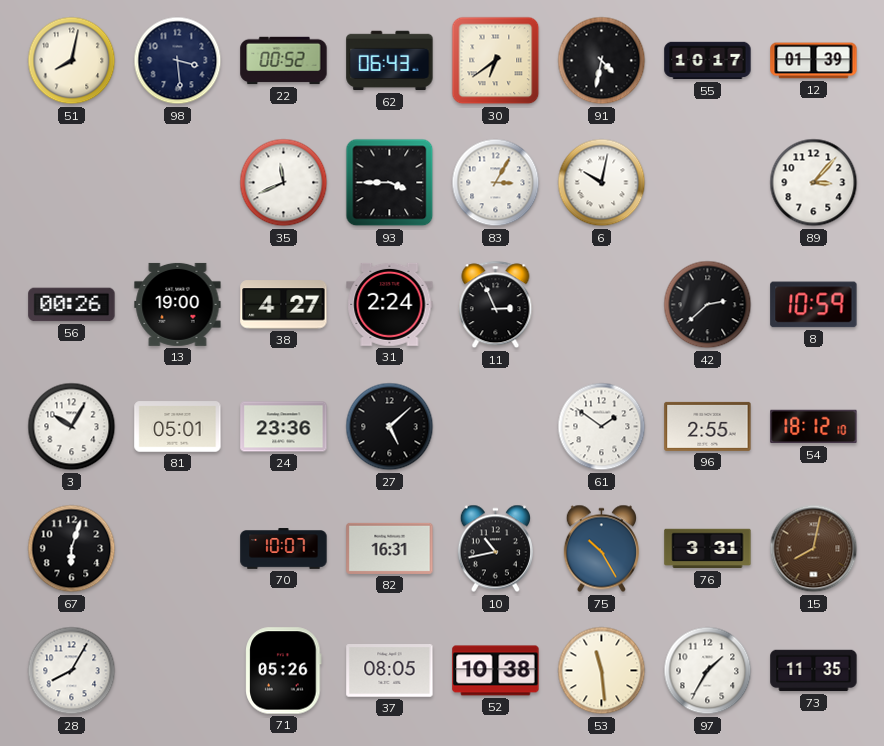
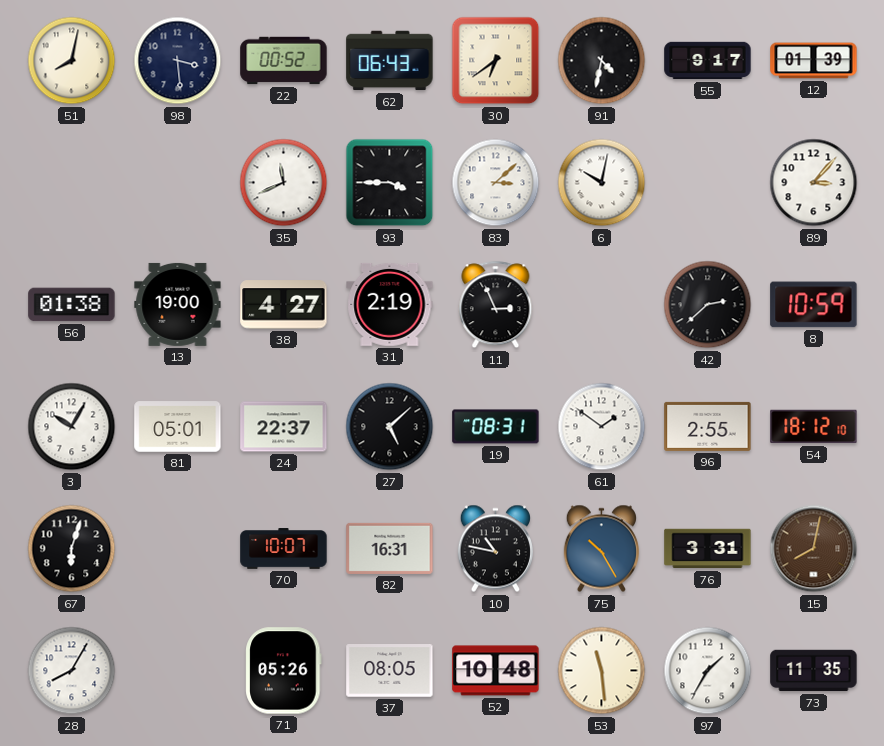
55: 10:17 -> 9:17
83: 3:05 -> 3:08
56: 00:26 -> 01:38
31: 2:24 -> 2:19
24: 23:36 -> 22:37
19: none -> 08:31
10: 10:43 -> 10:47
52: 10:38 -> 10:48
